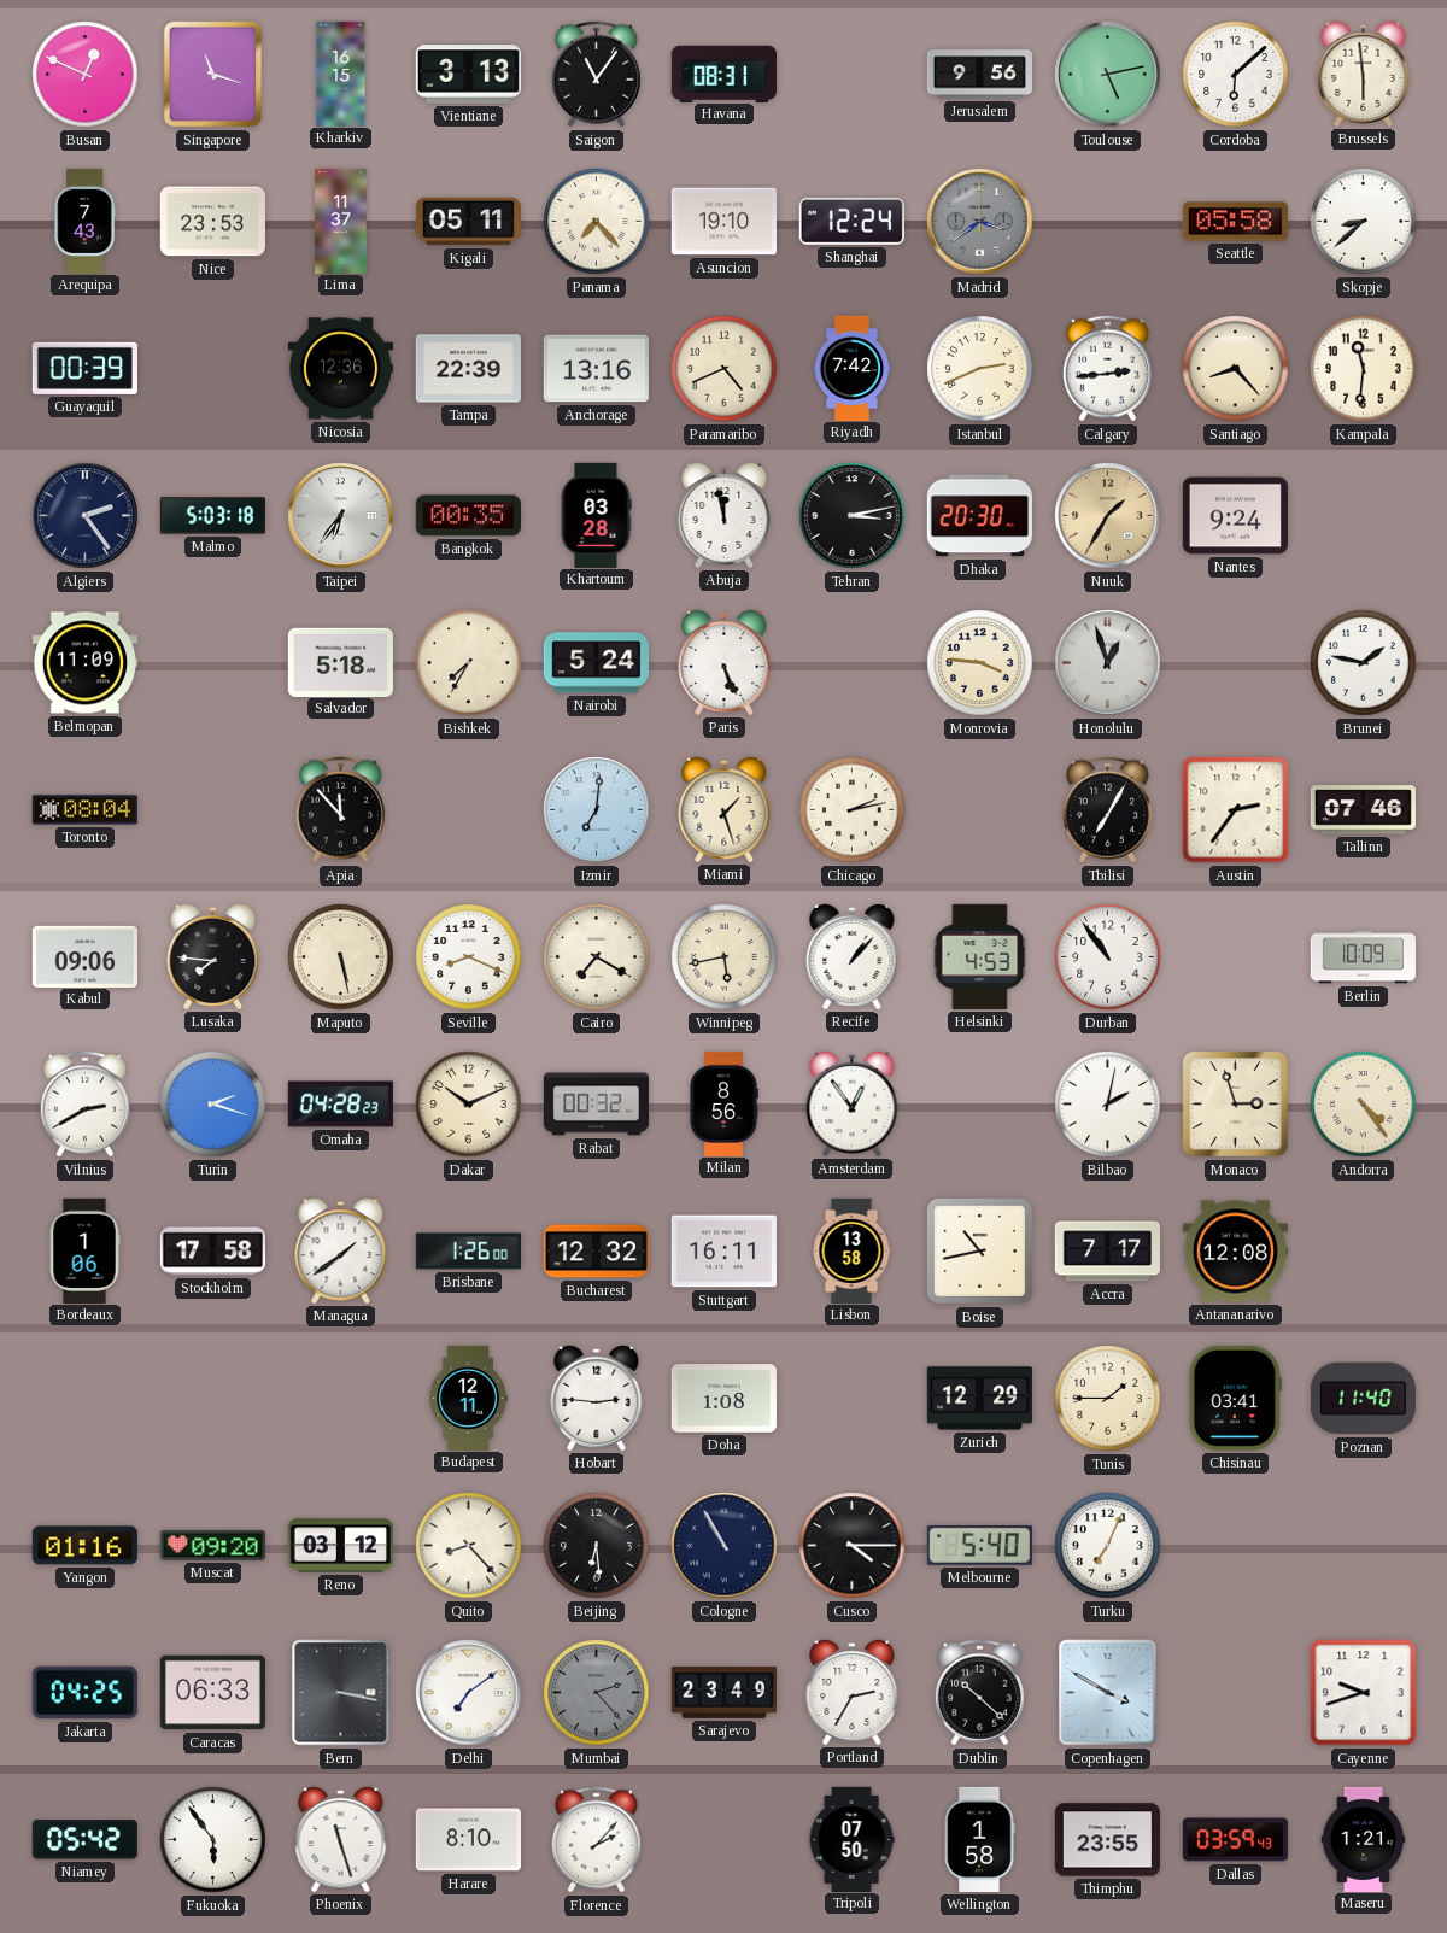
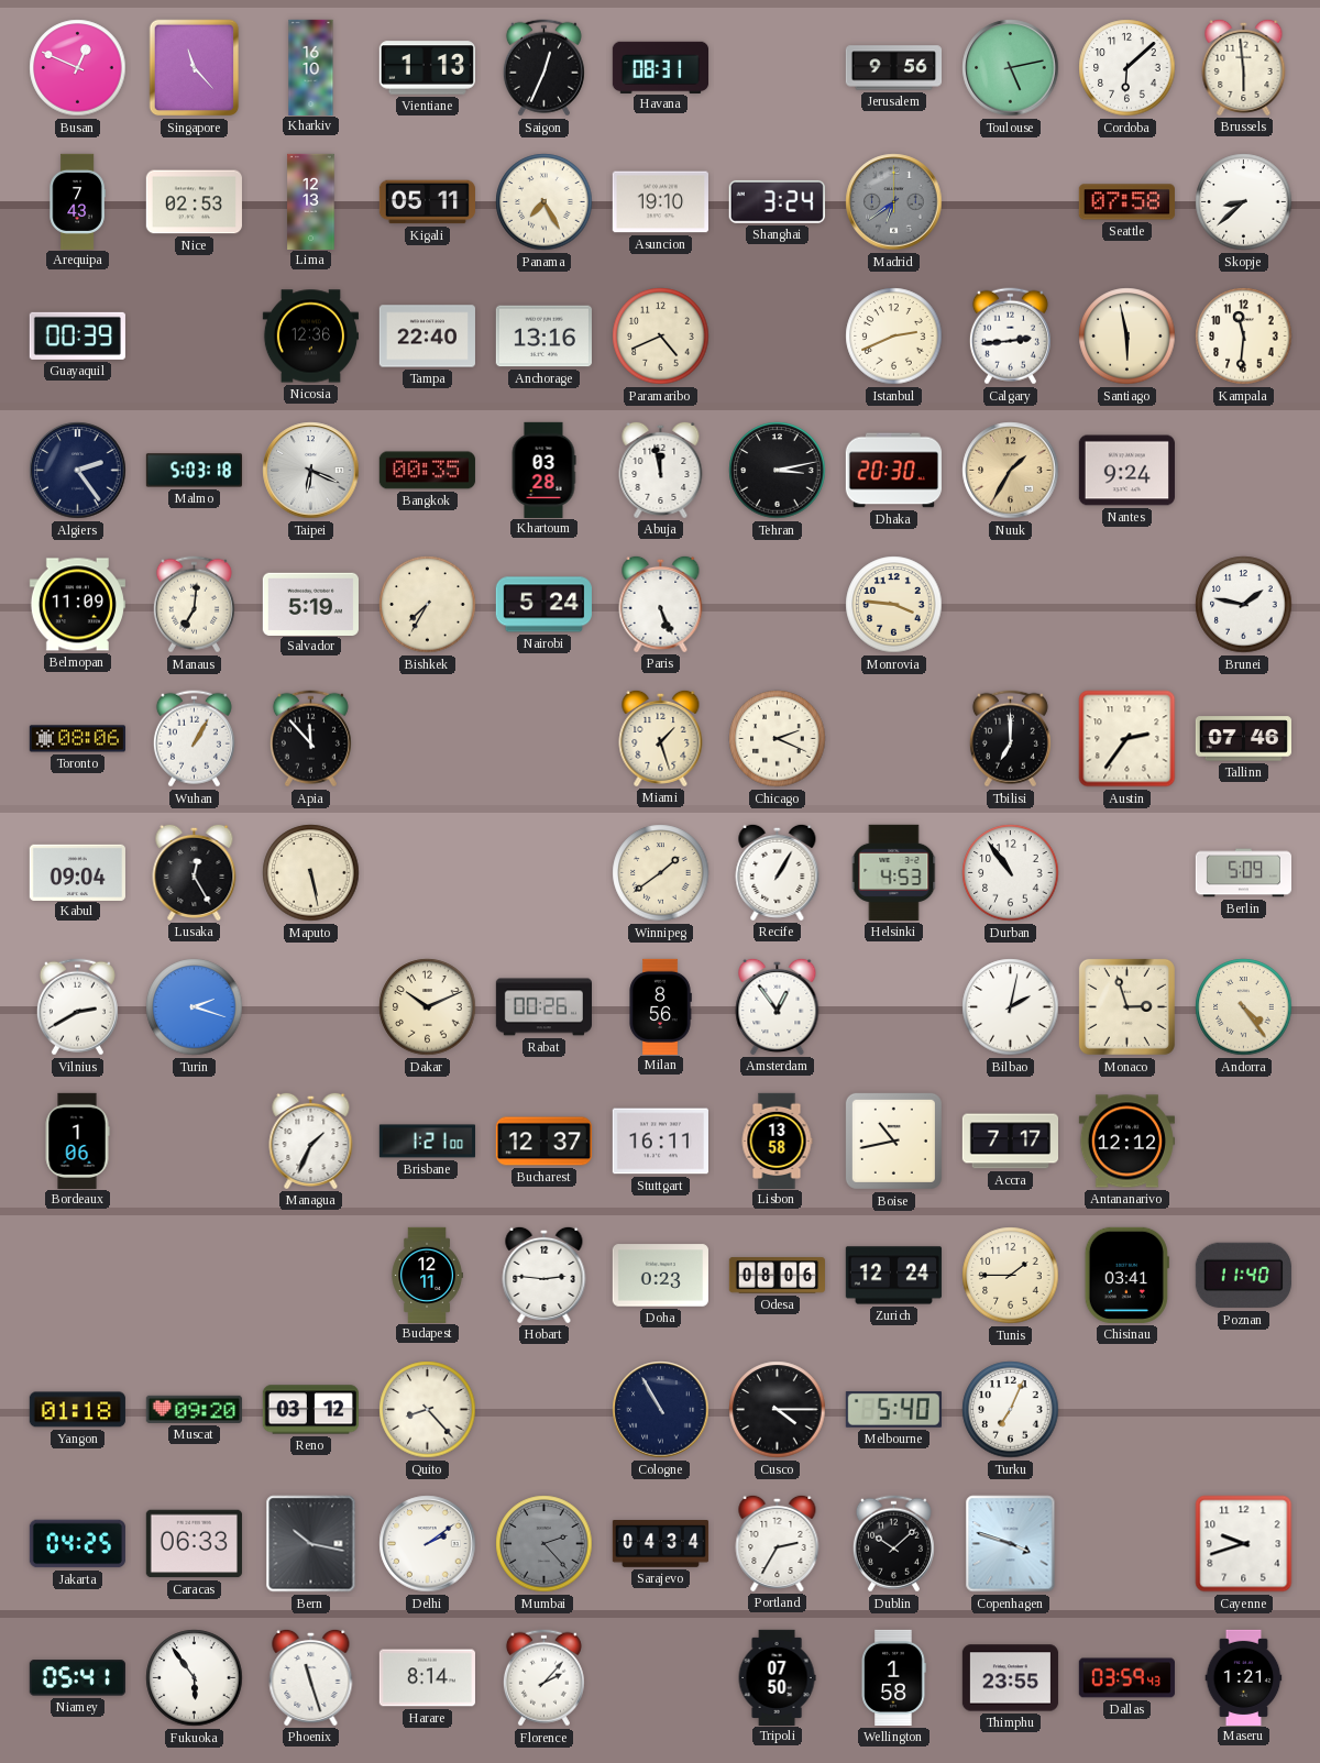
Singapore: 11:18 -> 11:23
Kharkiv: 16:15 -> 16:10
Vientiane: 3:13 -> 1:13
Saigon: 11:06 -> 12:34
Nice: 23:53 -> 02:53
Lima: 11:37 -> 12:13
Panama: 7:23 -> 7:25
Shanghai: 12:24 -> 3:24
Madrid: 3:39 -> 6:39
Seattle: 05:58 -> 07:58
Tampa: 22:39 -> 22:40
Riyadh: 7:42 -> none
Santiago: 8:23 -> 5:58
Taipei: 6:36 -> 6:19
Manaus: none -> 7:01
Salvador: 5:18 -> 5:19
Honolulu: 12:57 -> none
Toronto: 08:04 -> 08:06
Wuhan: none -> 1:05
Izmir: 7:01 -> none
Chicago: 2:13 -> 2:19
Tbilisi: 7:05 -> 7:00
Kabul: 09:06 -> 09:04
Lusaka: 7:46 -> 12:25
Seville: 8:19 -> none
Cairo: 7:20 -> none
Winnipeg: 5:43 -> 1:39
Recife: 1:07 -> 1:05
Berlin: 10:09 -> 5:09
Omaha: 04:28 -> none
Rabat: 00:32 -> 00:26
Stockholm: 17:58 -> none
Managua: 1:39 -> 1:34
Brisbane: 1:26 -> 1:21
Bucharest: 12:32 -> 12:37
Antananarivo: 12:08 -> 12:12
Doha: 1:08 -> 0:23
Odesa: none -> 08:06
Zurich: 12:29 -> 12:24
Yangon: 01:16 -> 01:18
Beijing: 6:29 -> none
Bern: 3:17 -> 10:17
Delhi: 7:09 -> 2:09
Sarajevo: 23:49 -> 04:34
Dublin: 10:22 -> 10:08
Copenhagen: 3:50 -> 3:48
Niamey: 05:42 -> 05:41
Harare: 8:10 -> 8:14
